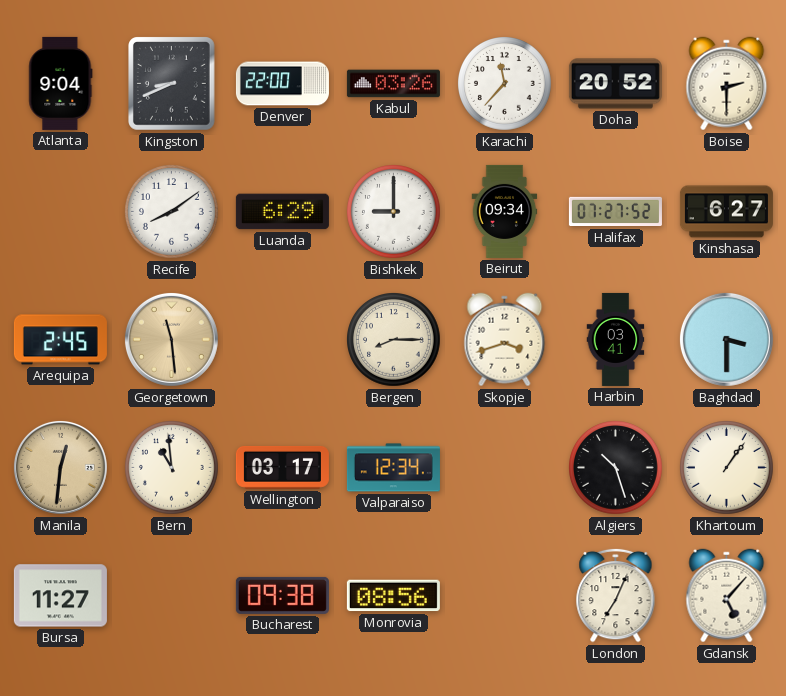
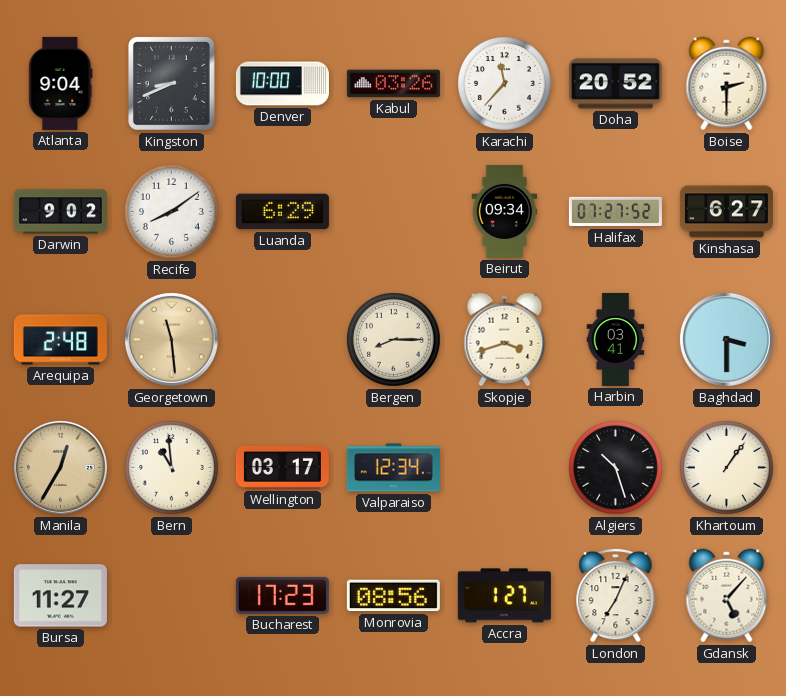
Denver: 22:00 -> 10:00
Darwin: none -> 9:02
Bishkek: 9:00 -> none
Arequipa: 2:45 -> 2:48
Manila: 12:31 -> 12:35
Bucharest: 09:38 -> 17:23
Accra: none -> 1:27
